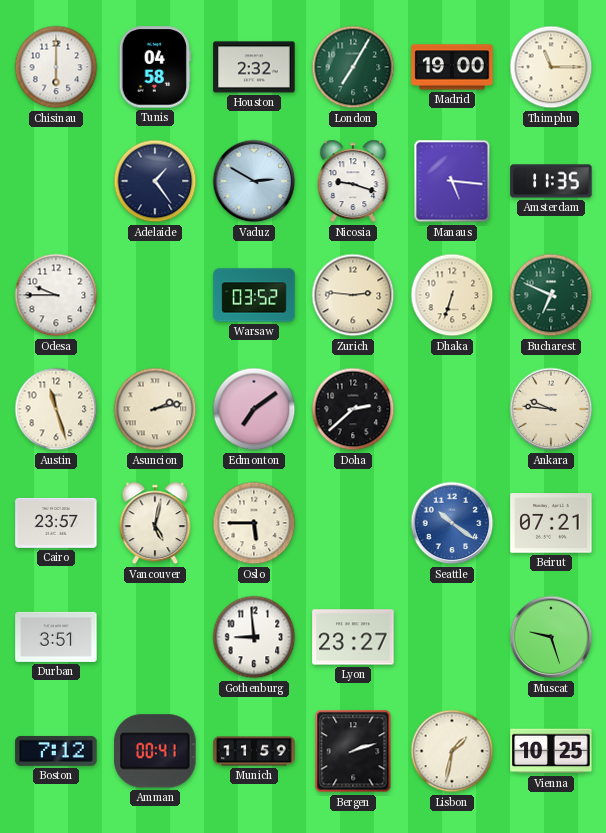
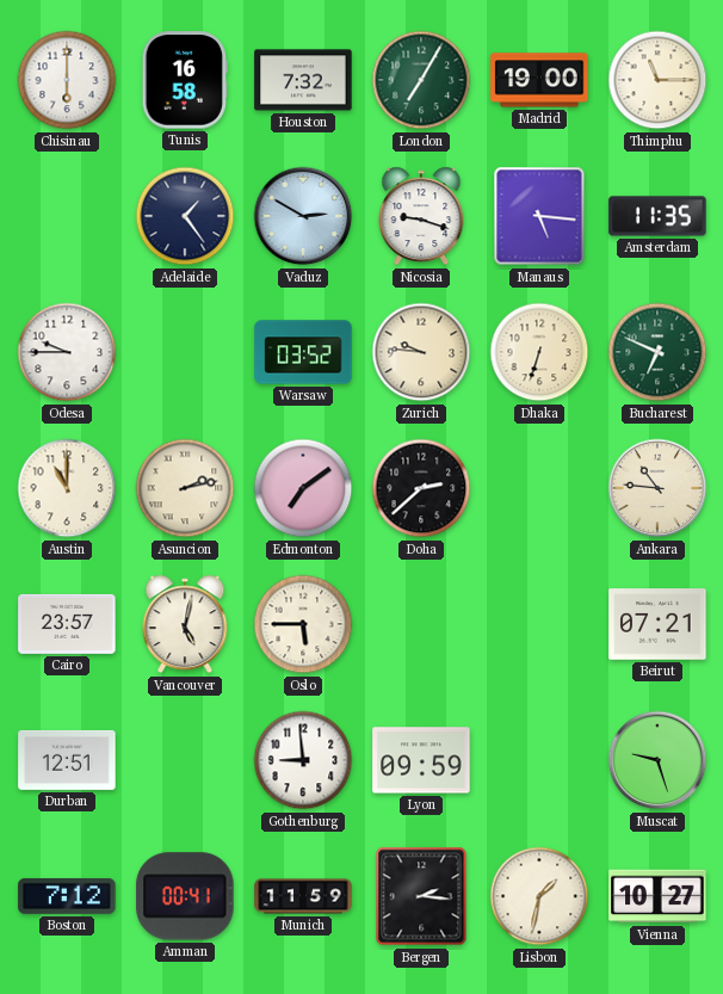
Tunis: 04:58 -> 16:58
Houston: 2:32 -> 7:32
Zurich: 2:46 -> 9:46
Austin: 11:27 -> 11:00
Ankara: 9:46 -> 10:46
Seattle: 10:21 -> none
Durban: 3:51 -> 12:51
Lyon: 23:27 -> 09:59
Bergen: 2:12 -> 2:16
Vienna: 10:25 -> 10:27
